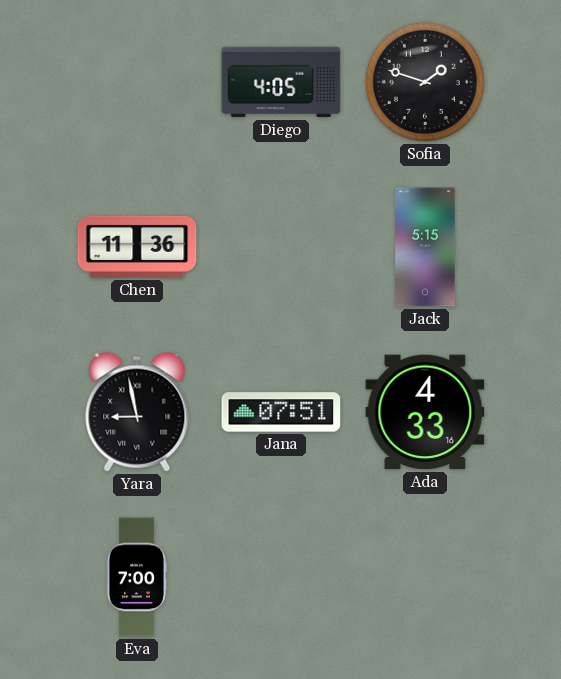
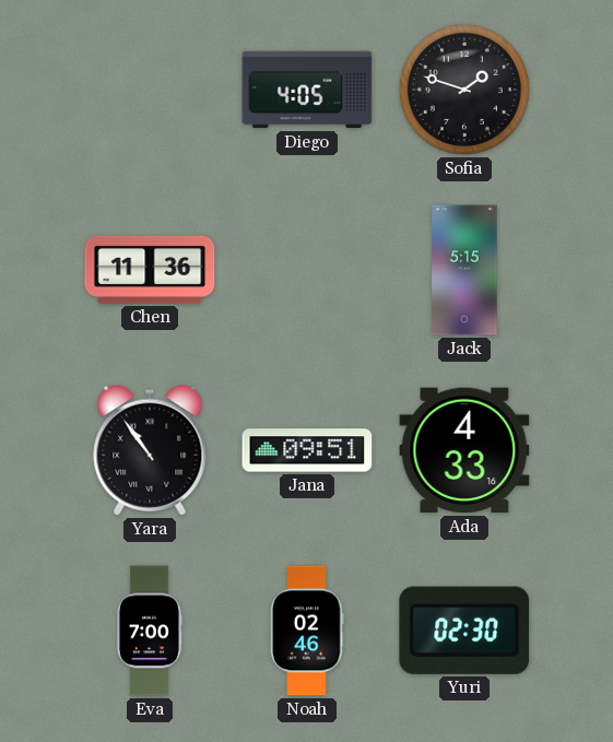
Yara: 8:58 -> 10:54
Jana: 07:51 -> 09:51
Noah: none -> 02:46
Yuri: none -> 02:30
